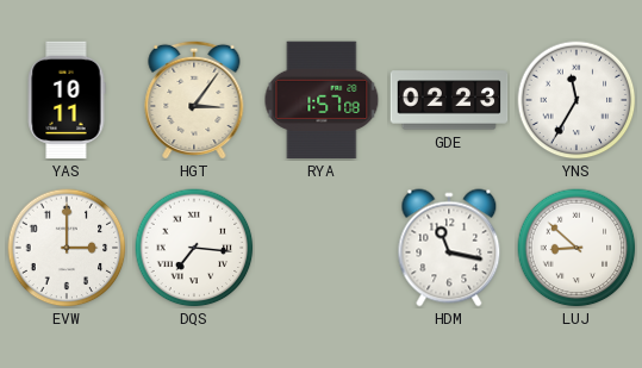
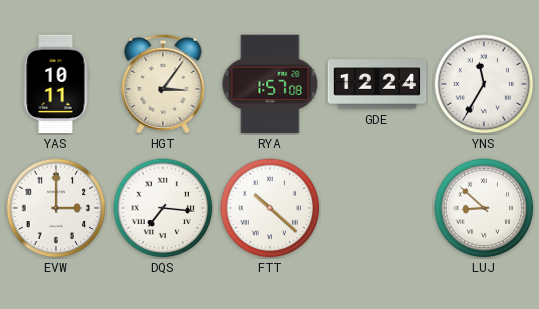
GDE: 02:23 -> 12:24
FTT: none -> 10:22
HDM: 11:17 -> none
